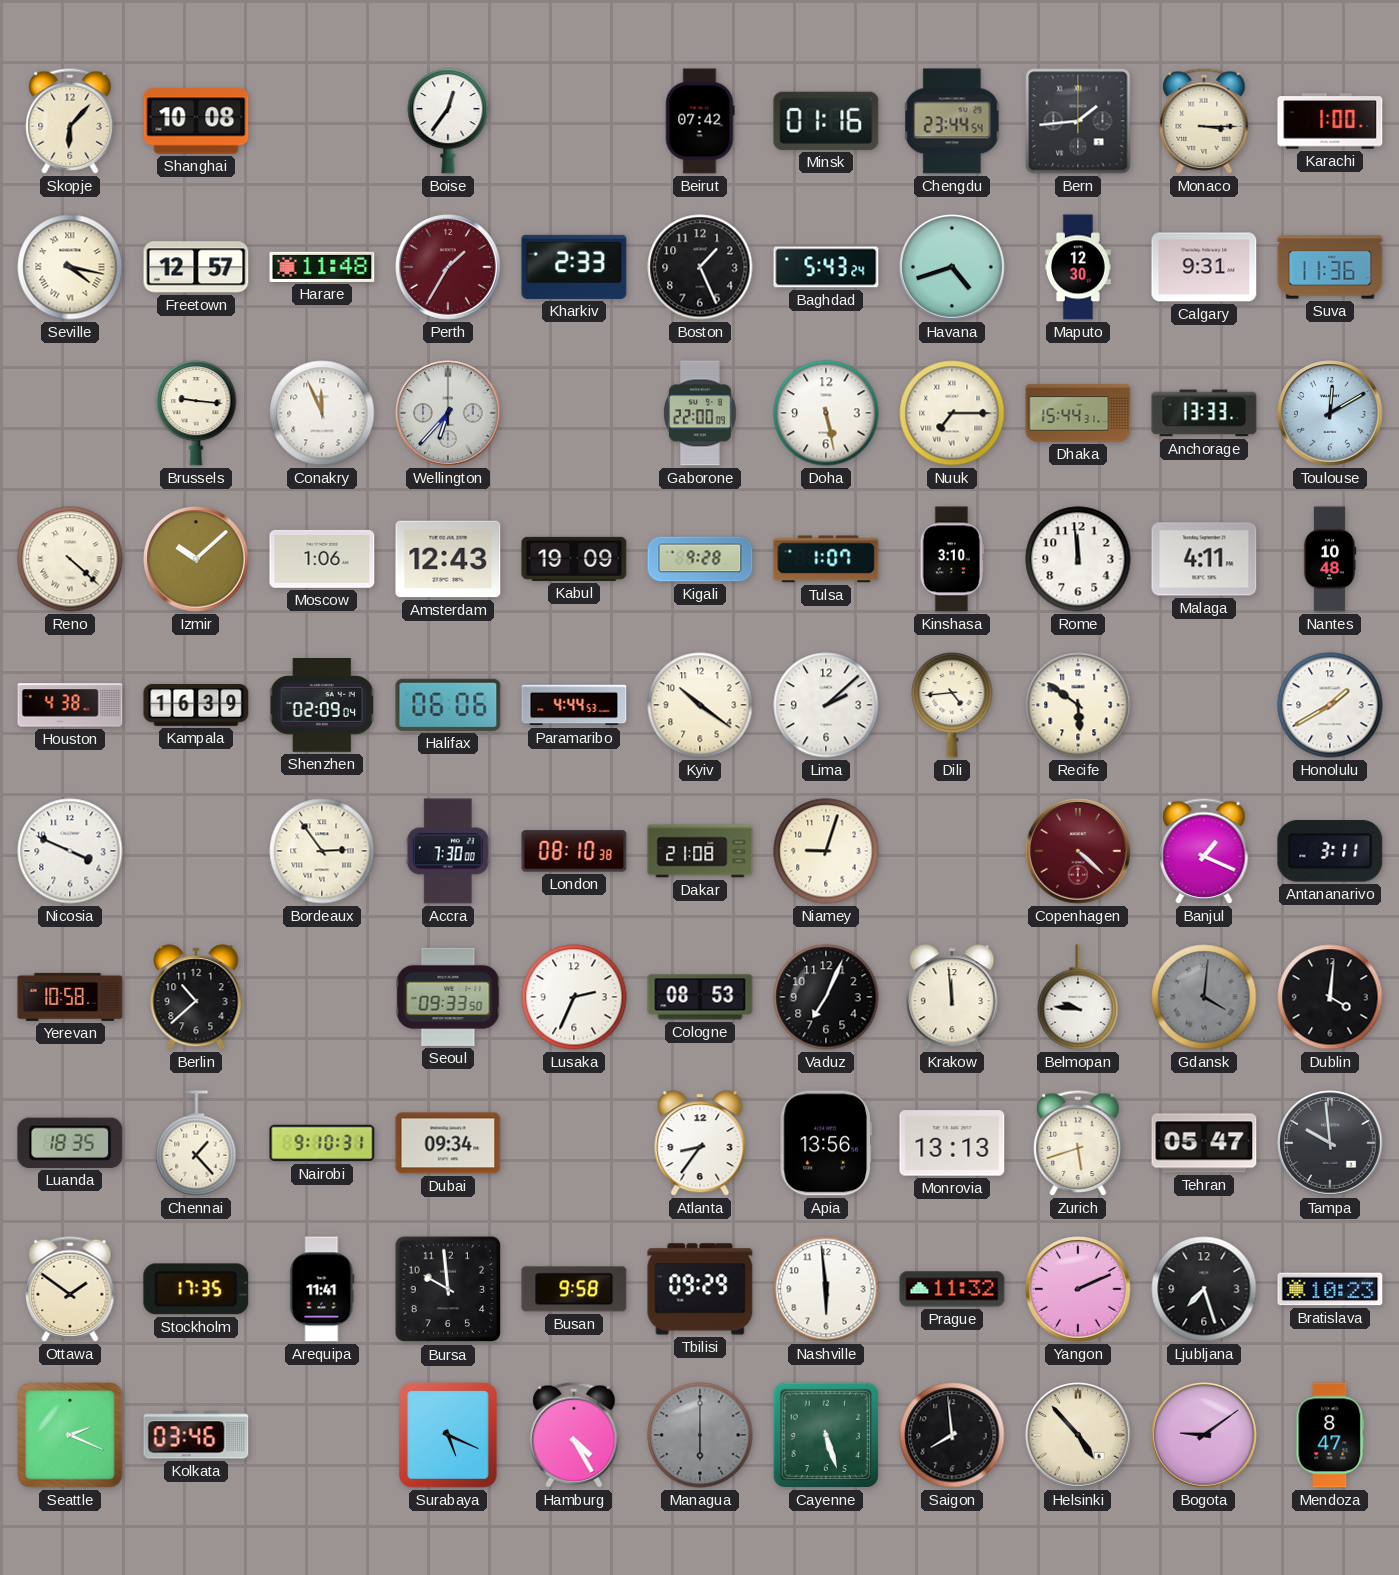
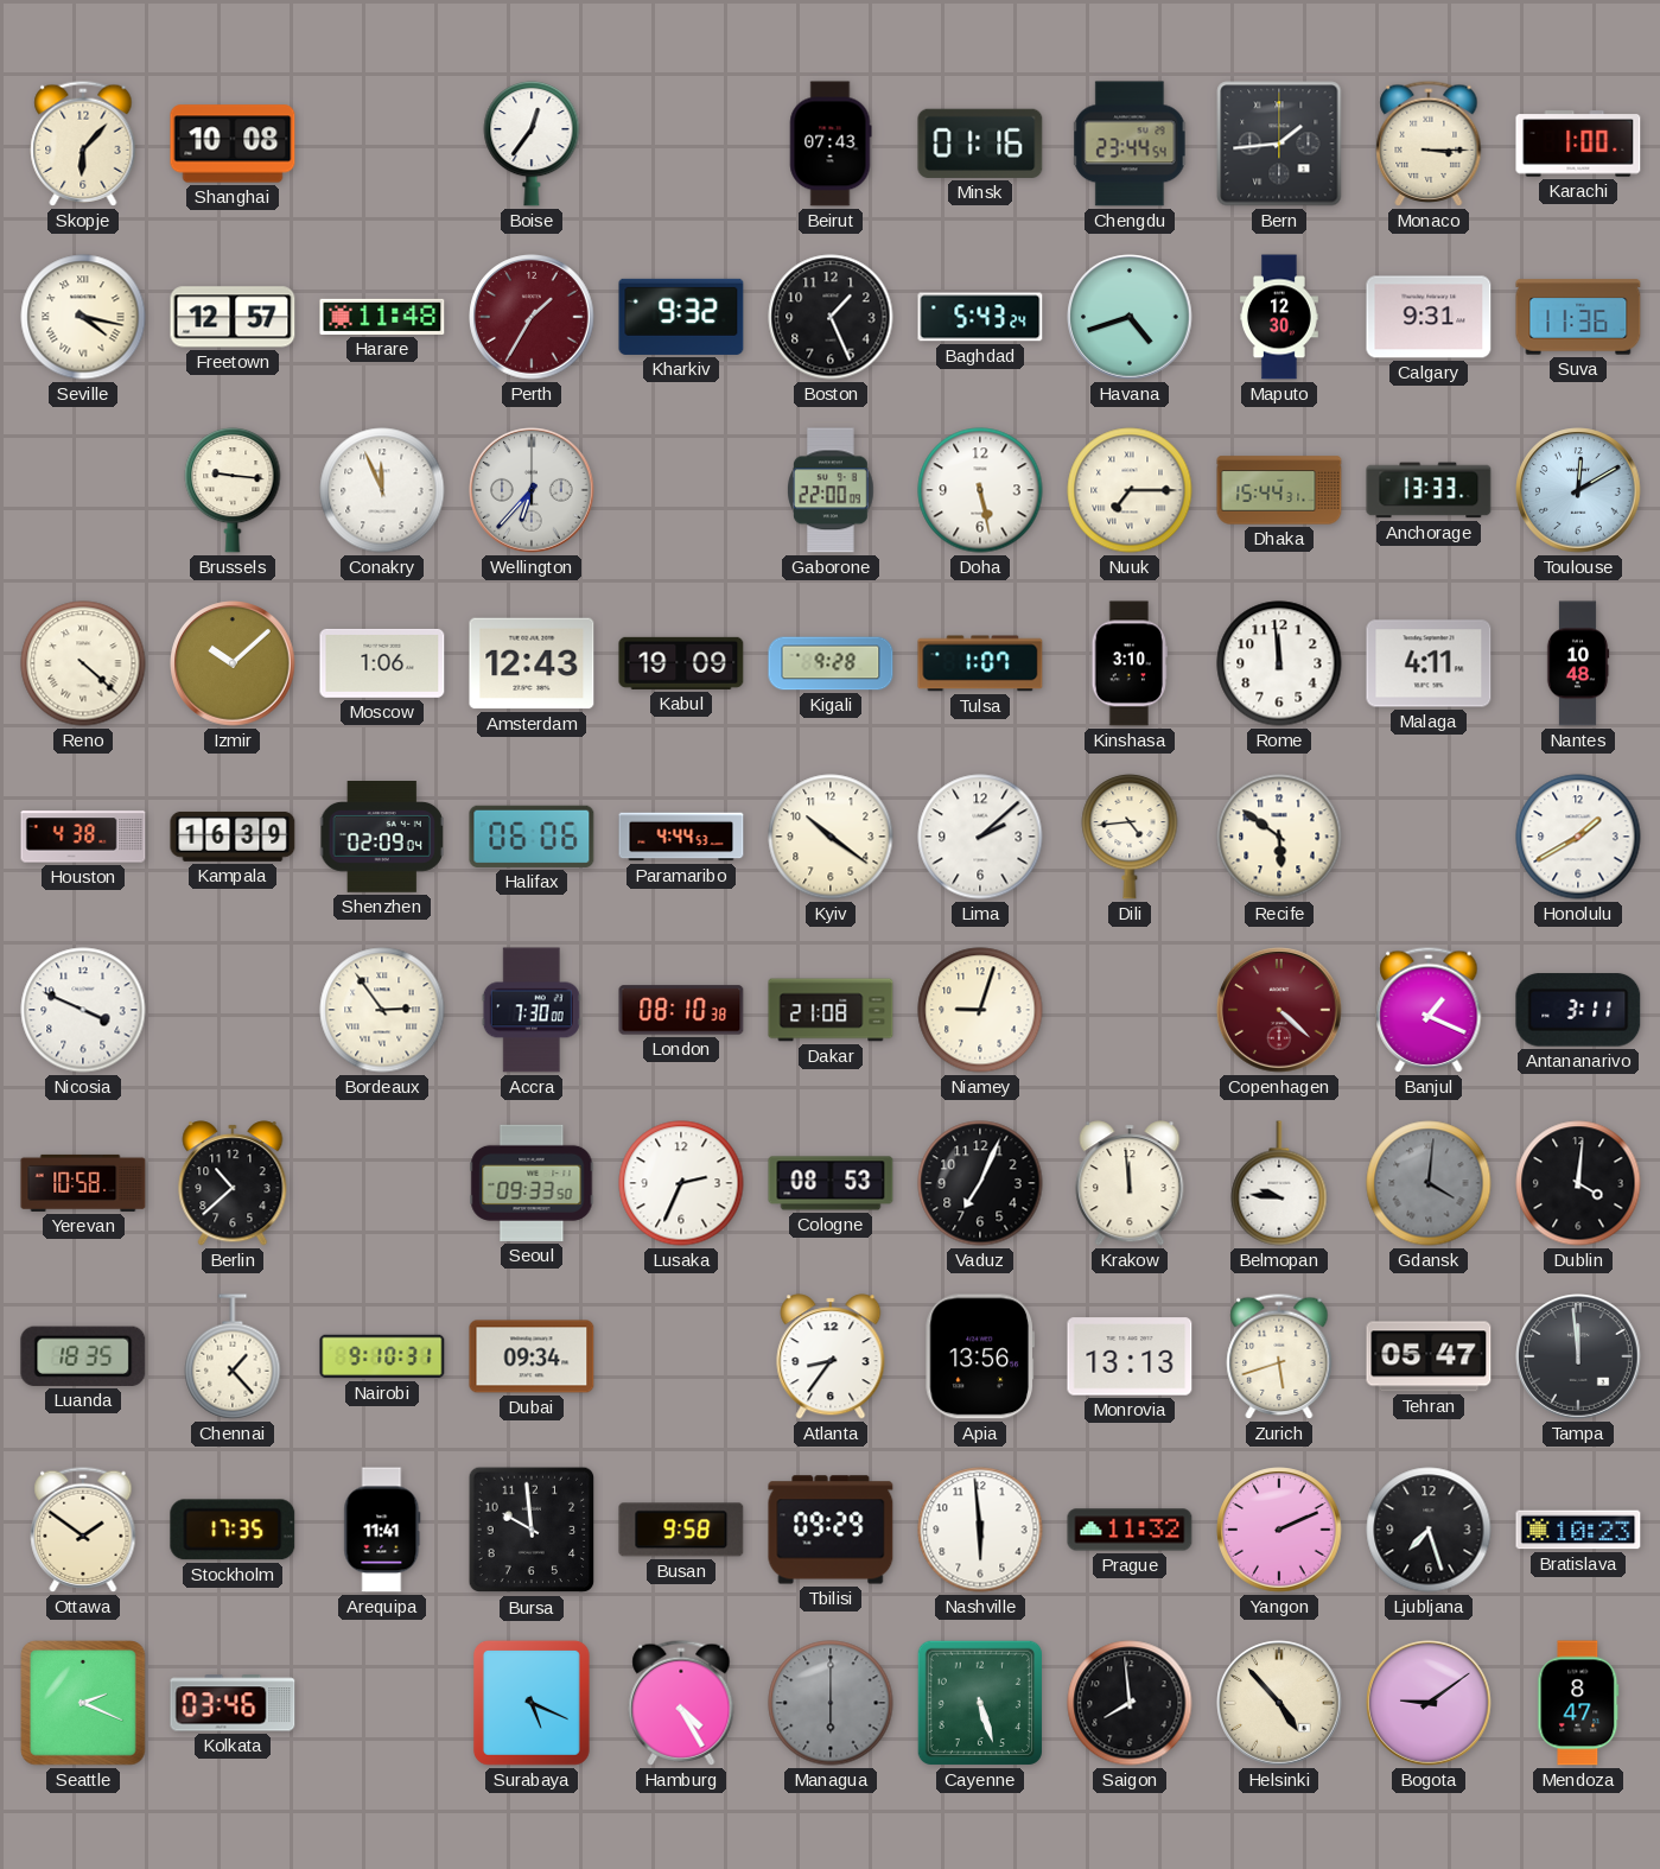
Beirut: 07:42 -> 07:43
Kharkiv: 2:33 -> 9:32
Tampa: 9:59 -> 11:59
